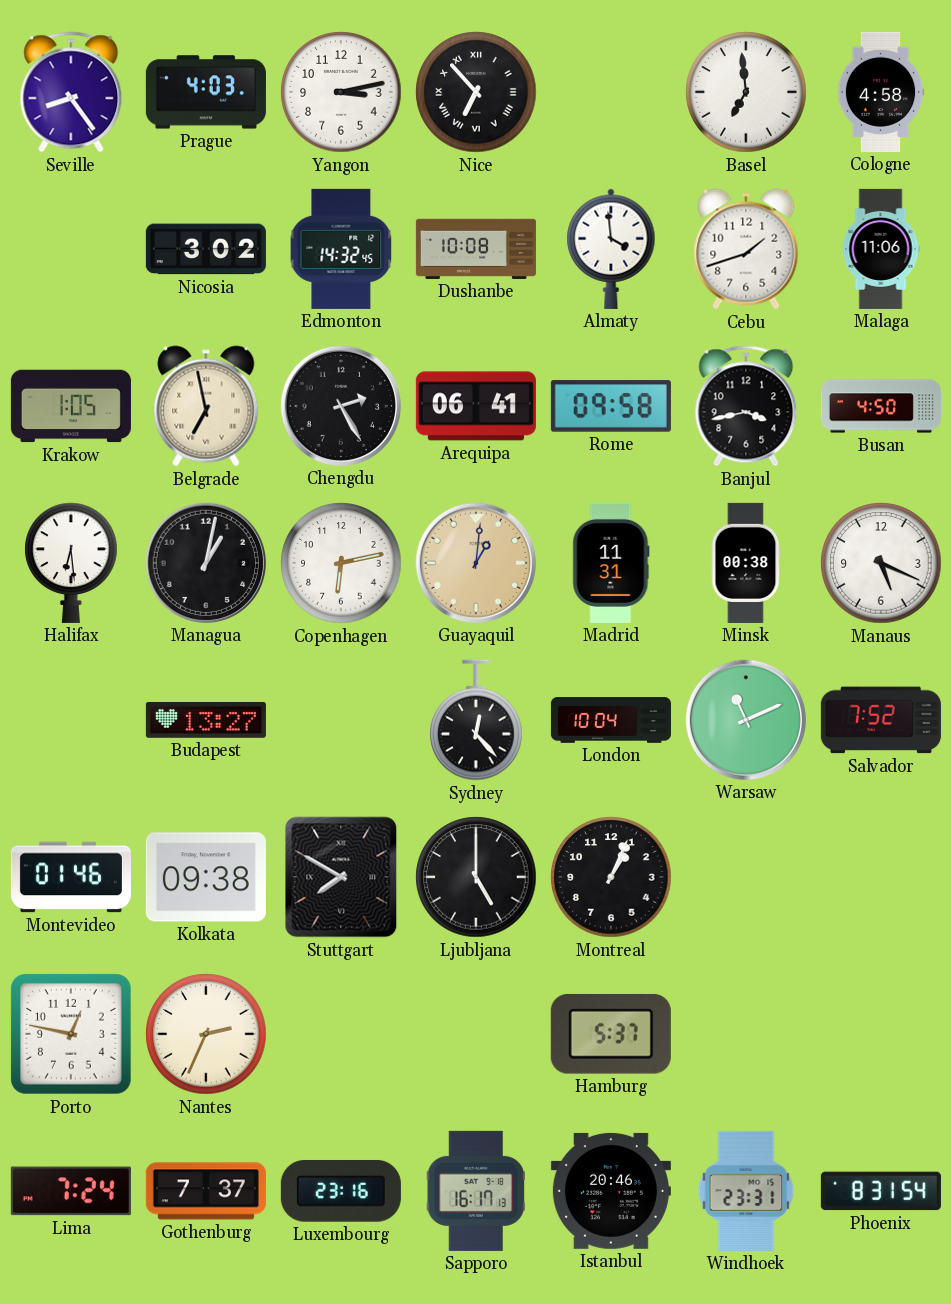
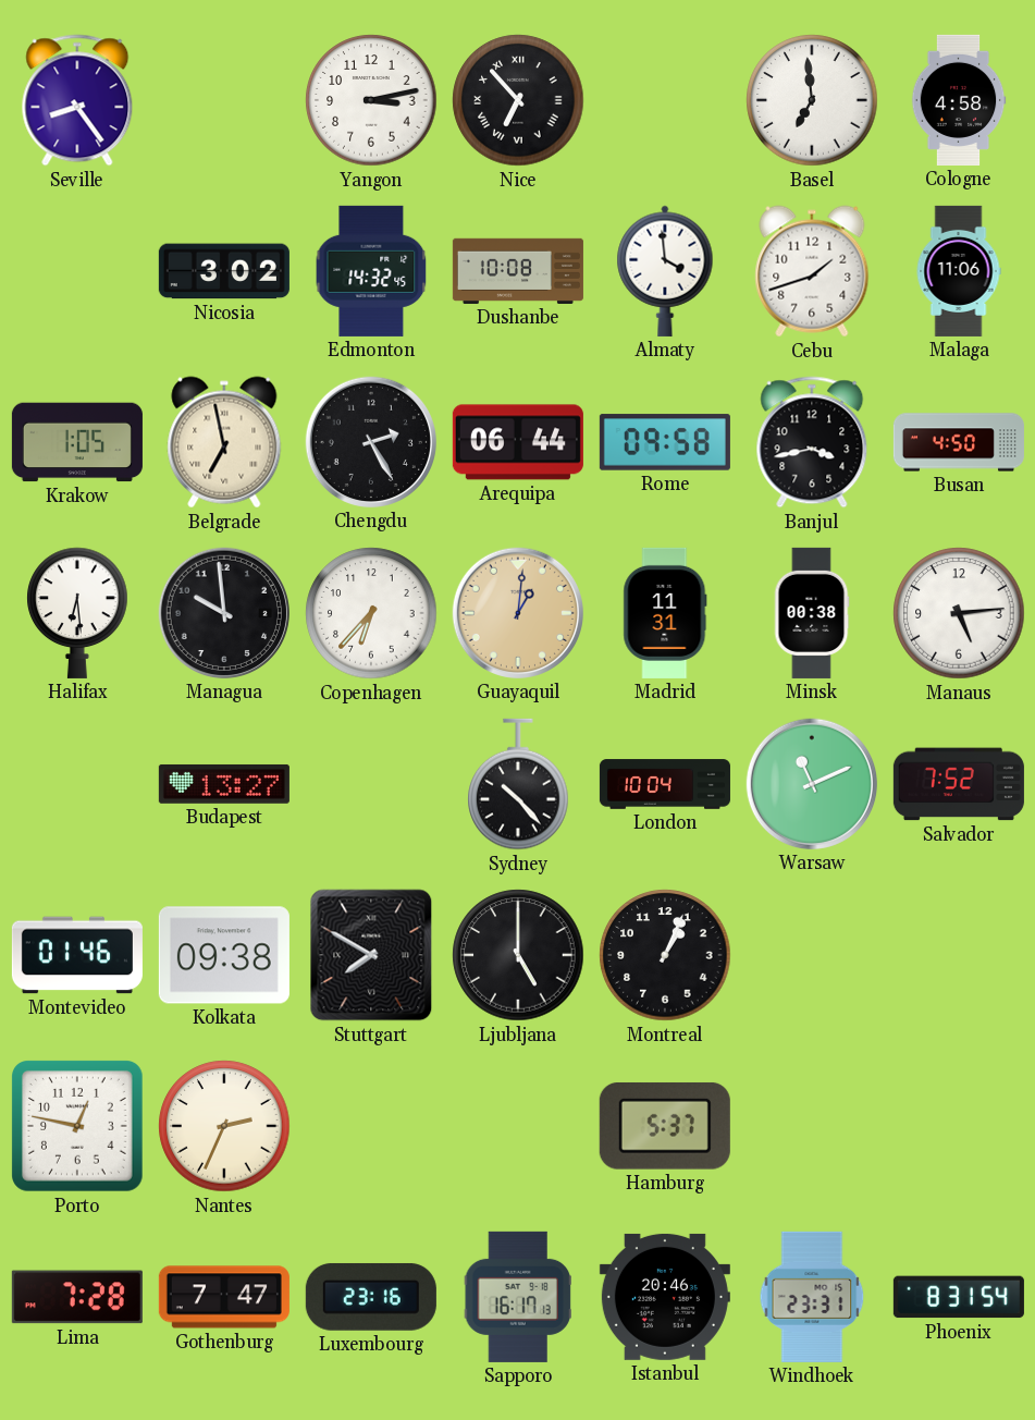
Prague: 4:03 -> none
Arequipa: 06:41 -> 06:44
Managua: 1:02 -> 9:59
Copenhagen: 6:13 -> 6:37
Manaus: 5:19 -> 5:14
Sydney: 12:23 -> 10:23
Lima: 7:24 -> 7:28
Gothenburg: 7:37 -> 7:47
